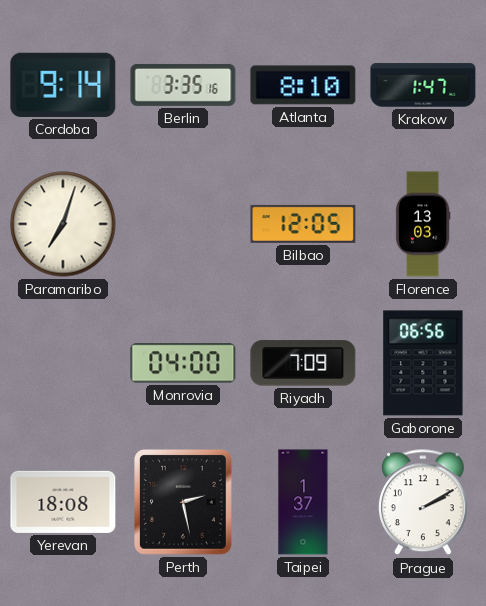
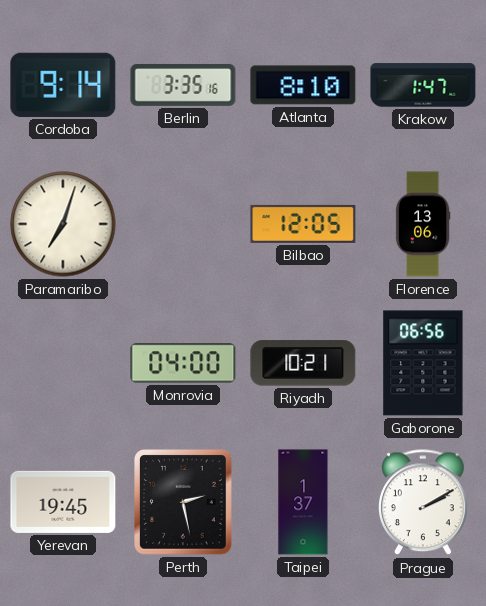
Florence: 13:03 -> 13:06
Riyadh: 7:09 -> 10:21
Yerevan: 18:08 -> 19:45
